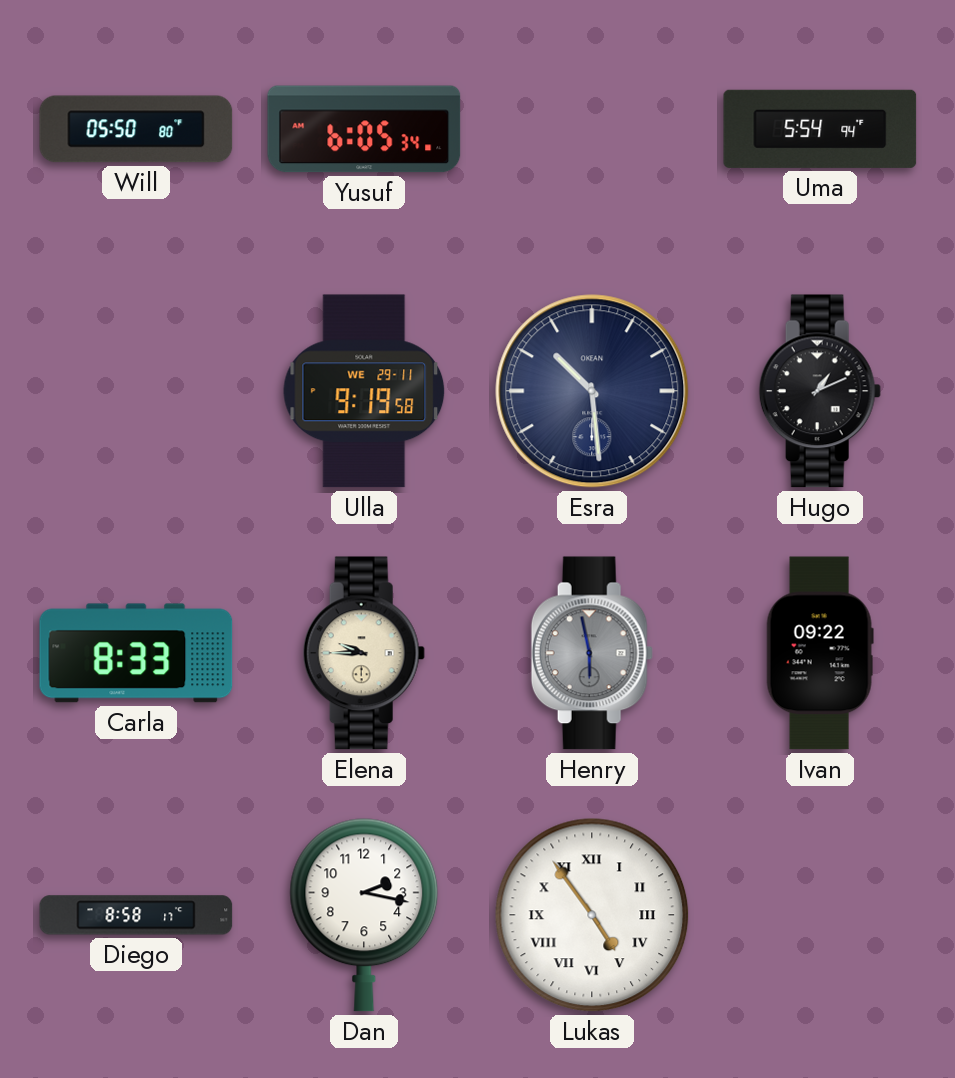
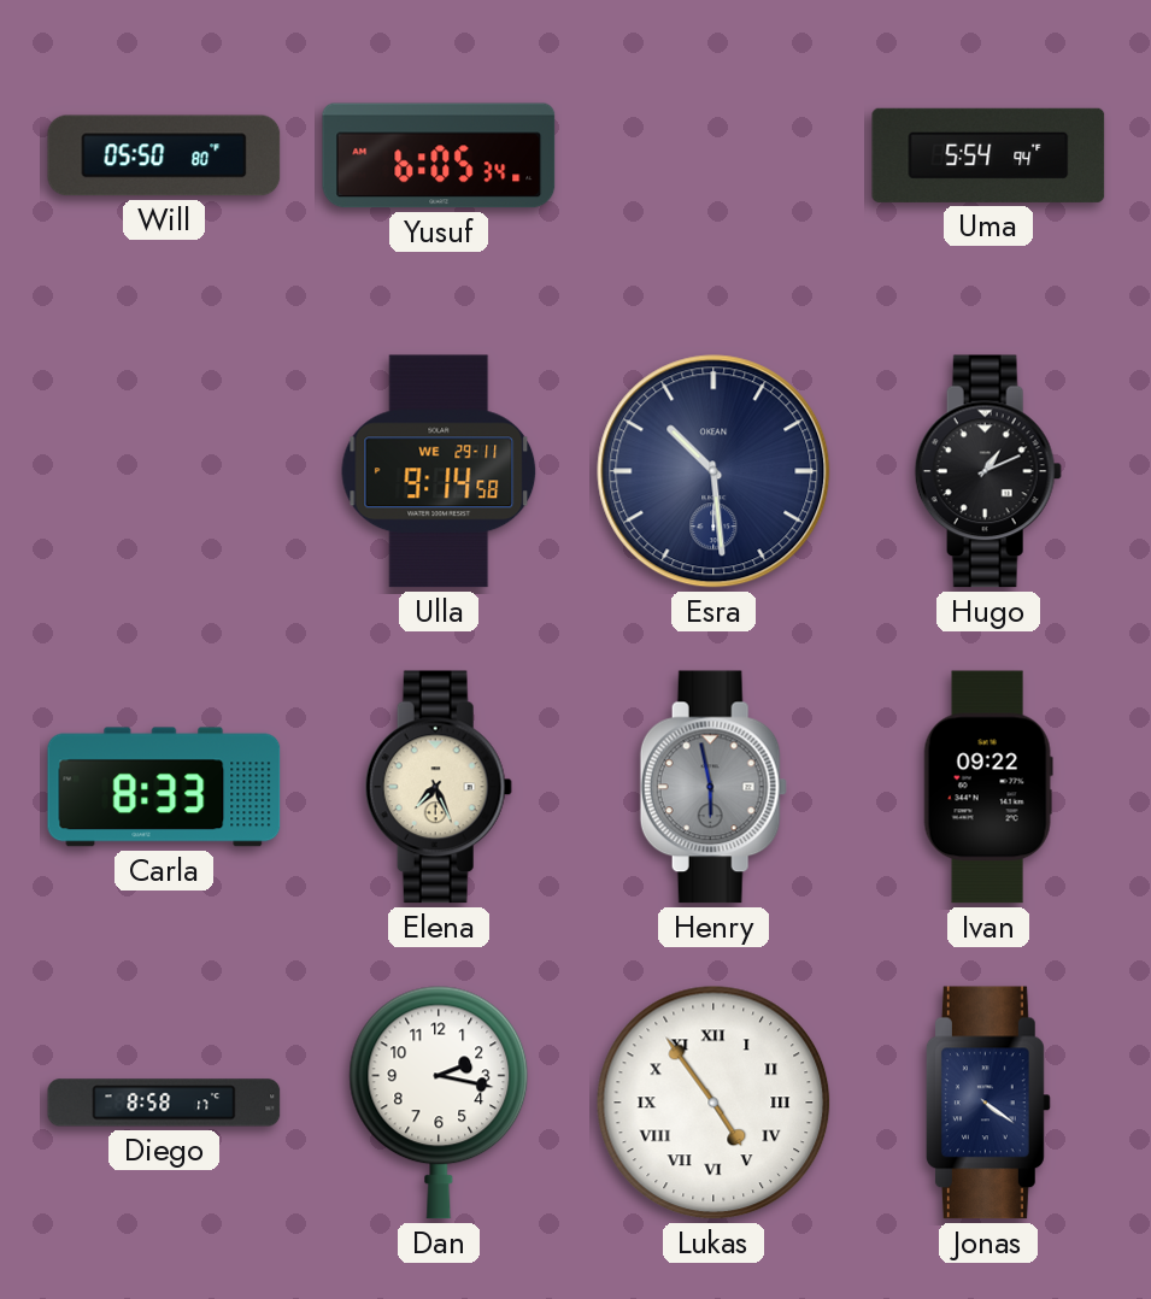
Ulla: 9:19 -> 9:14
Elena: 9:45 -> 7:26
Jonas: none -> 4:21
